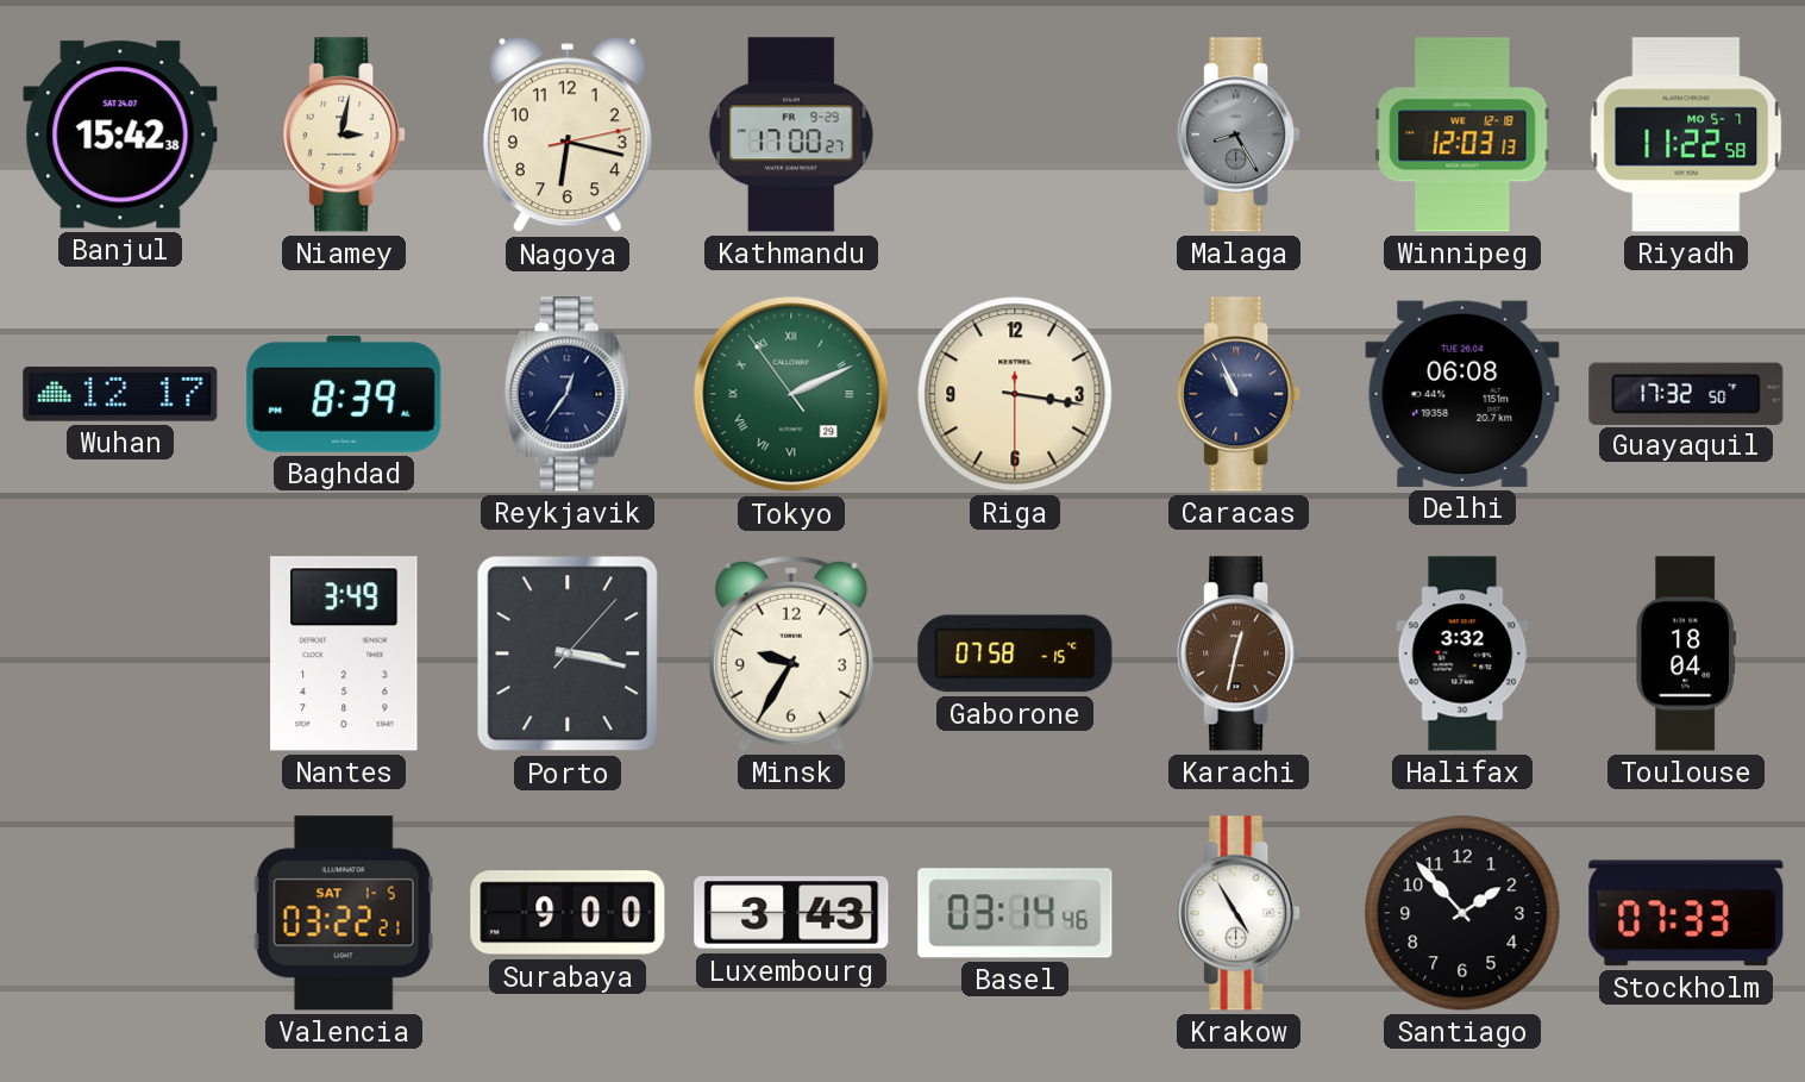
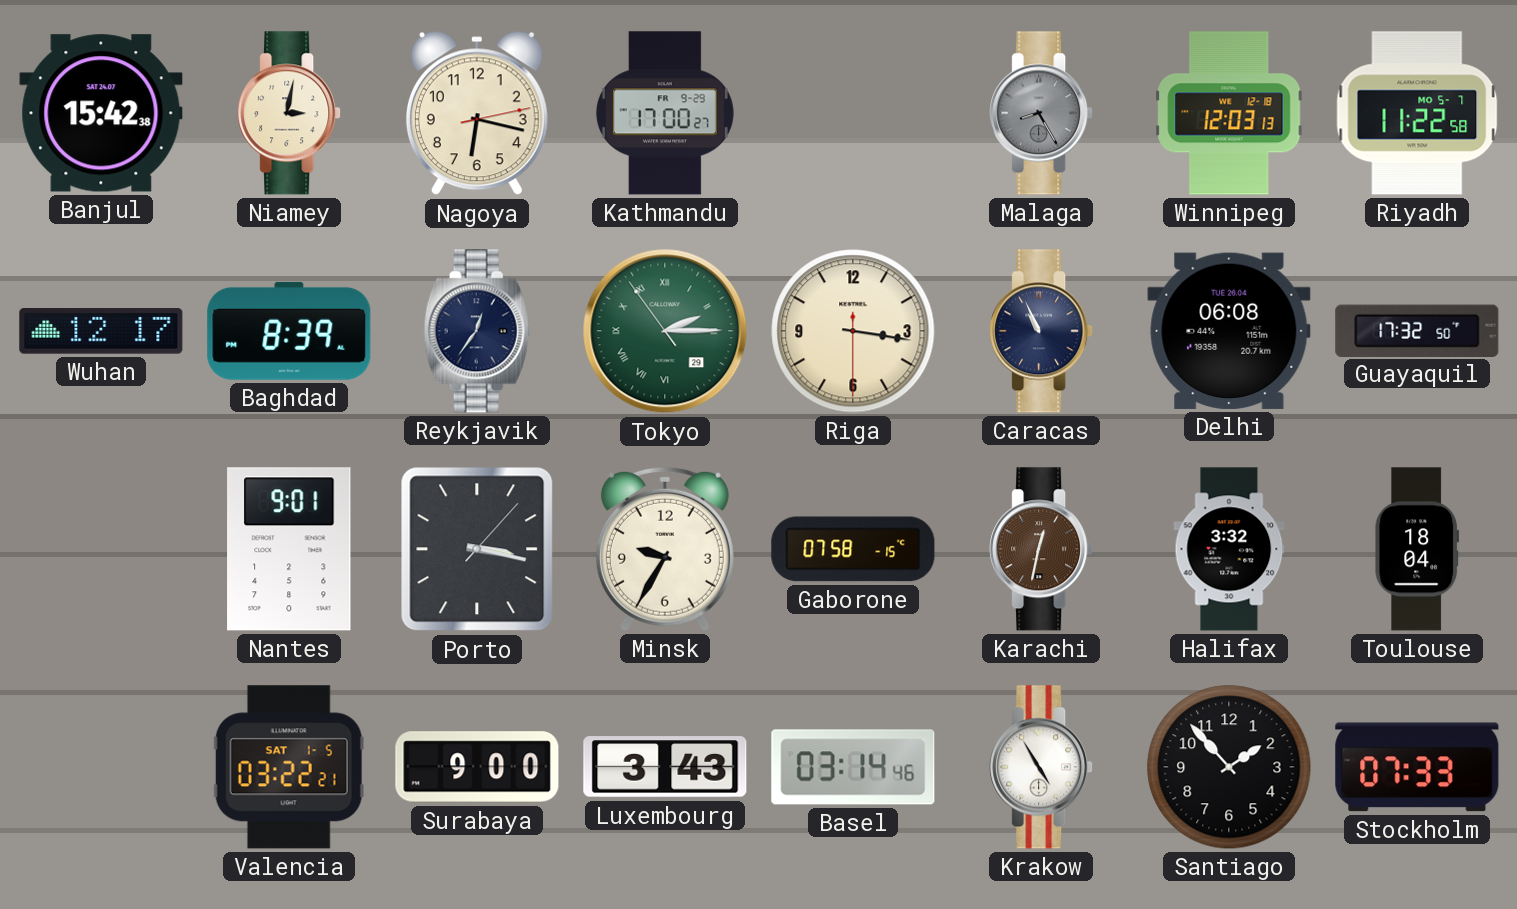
Tokyo: 2:10 -> 2:14
Nantes: 3:49 -> 9:01
